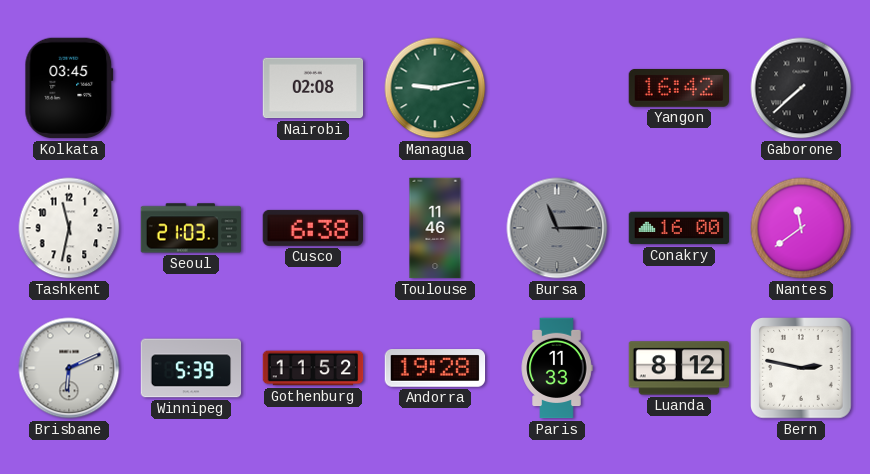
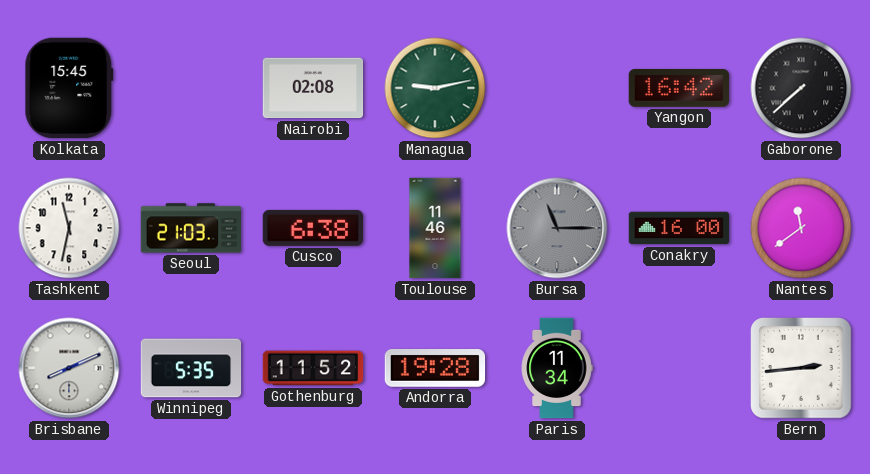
Kolkata: 03:45 -> 15:45
Brisbane: 6:11 -> 8:11
Winnipeg: 5:39 -> 5:35
Paris: 11:33 -> 11:34
Luanda: 8:12 -> none
Bern: 2:47 -> 2:44
